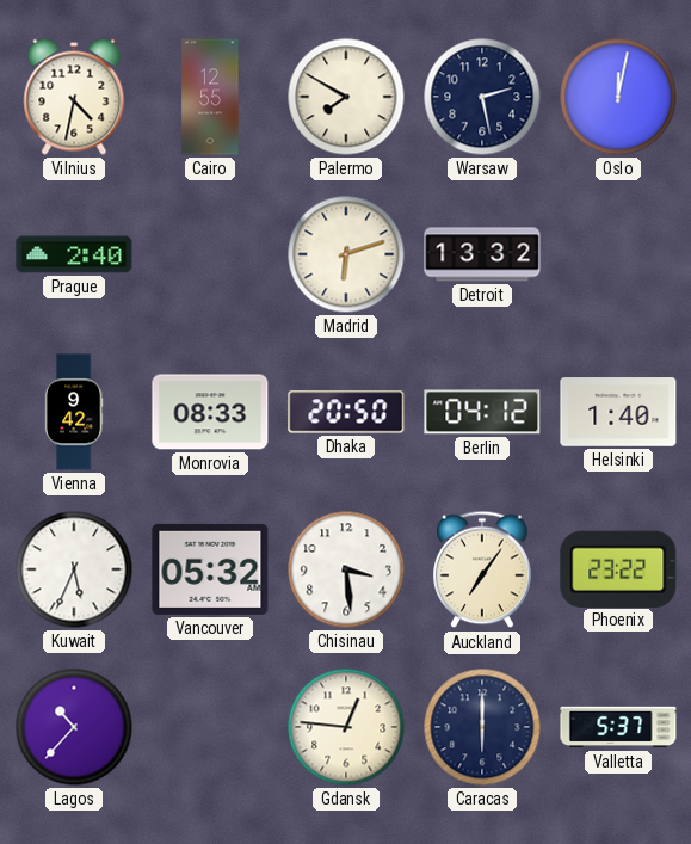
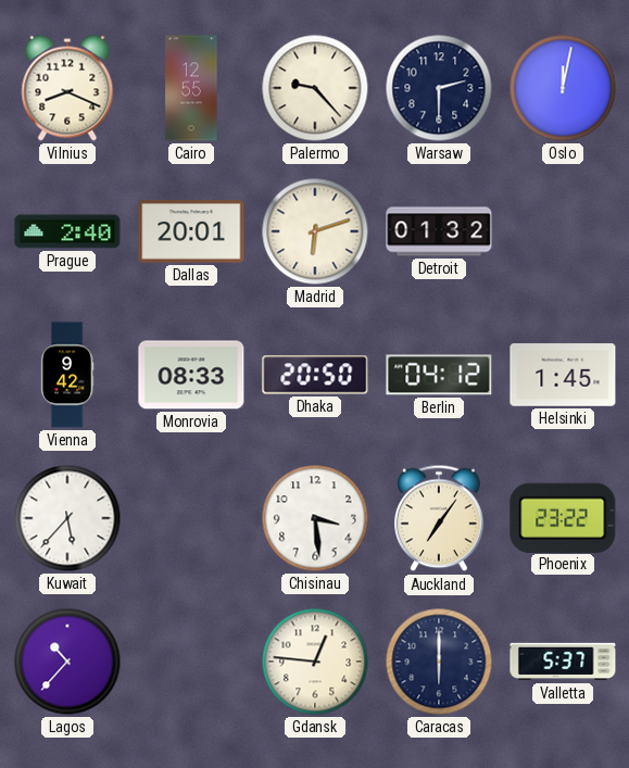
Vilnius: 4:32 -> 8:19
Palermo: 7:50 -> 9:23
Warsaw: 2:28 -> 2:30
Dallas: none -> 20:01
Detroit: 13:32 -> 01:32
Helsinki: 1:40 -> 1:45
Kuwait: 5:34 -> 5:37
Vancouver: 05:32 -> none
